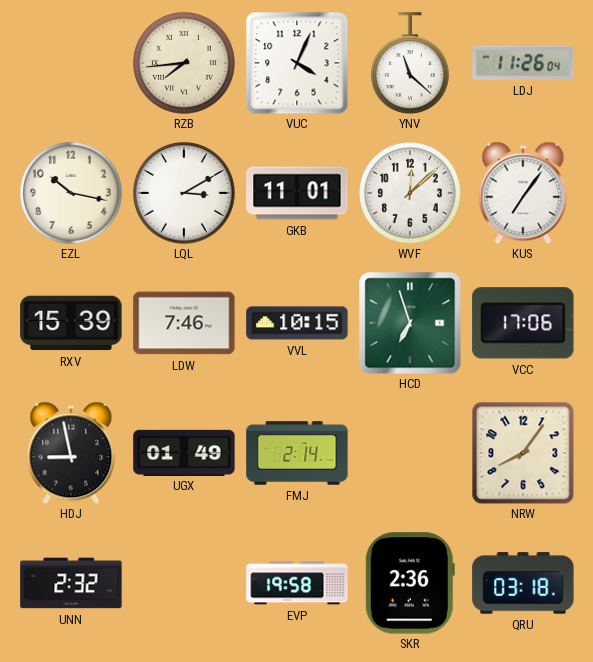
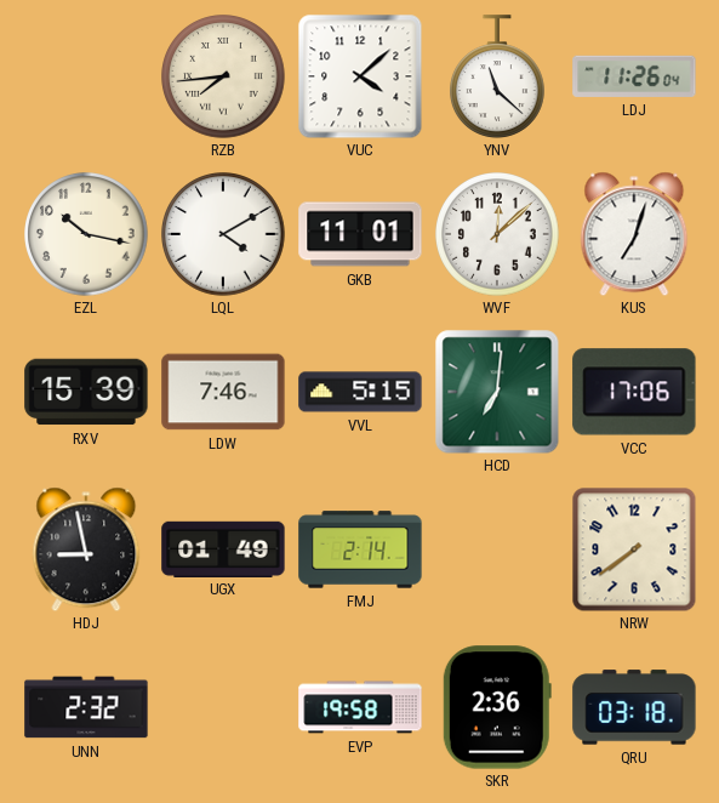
VUC: 4:04 -> 4:08
LQL: 3:10 -> 4:10
KUS: 7:06 -> 7:03
VVL: 10:15 -> 5:15
HCD: 6:57 -> 7:01
NRW: 8:06 -> 7:39
